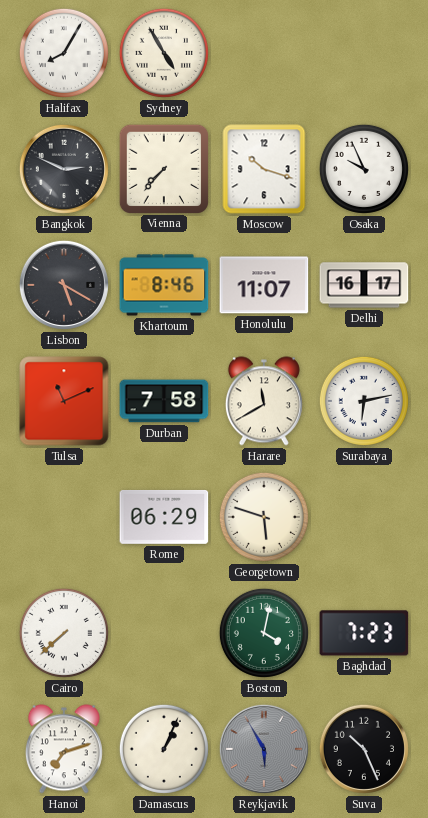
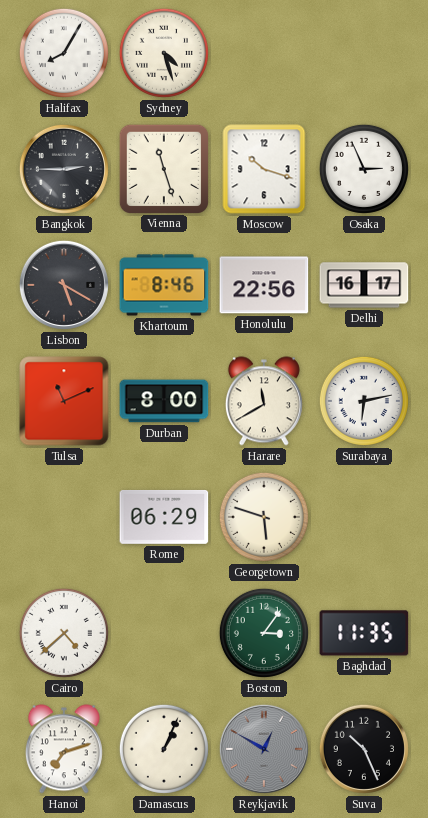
Sydney: 4:55 -> 4:27
Bangkok: 2:49 -> 2:45
Vienna: 7:37 -> 11:27
Osaka: 9:56 -> 2:56
Honolulu: 11:07 -> 22:56
Durban: 7:58 -> 8:00
Cairo: 7:38 -> 4:38
Boston: 4:02 -> 3:06
Baghdad: 7:23 -> 11:35
Reykjavik: 5:55 -> 12:50
